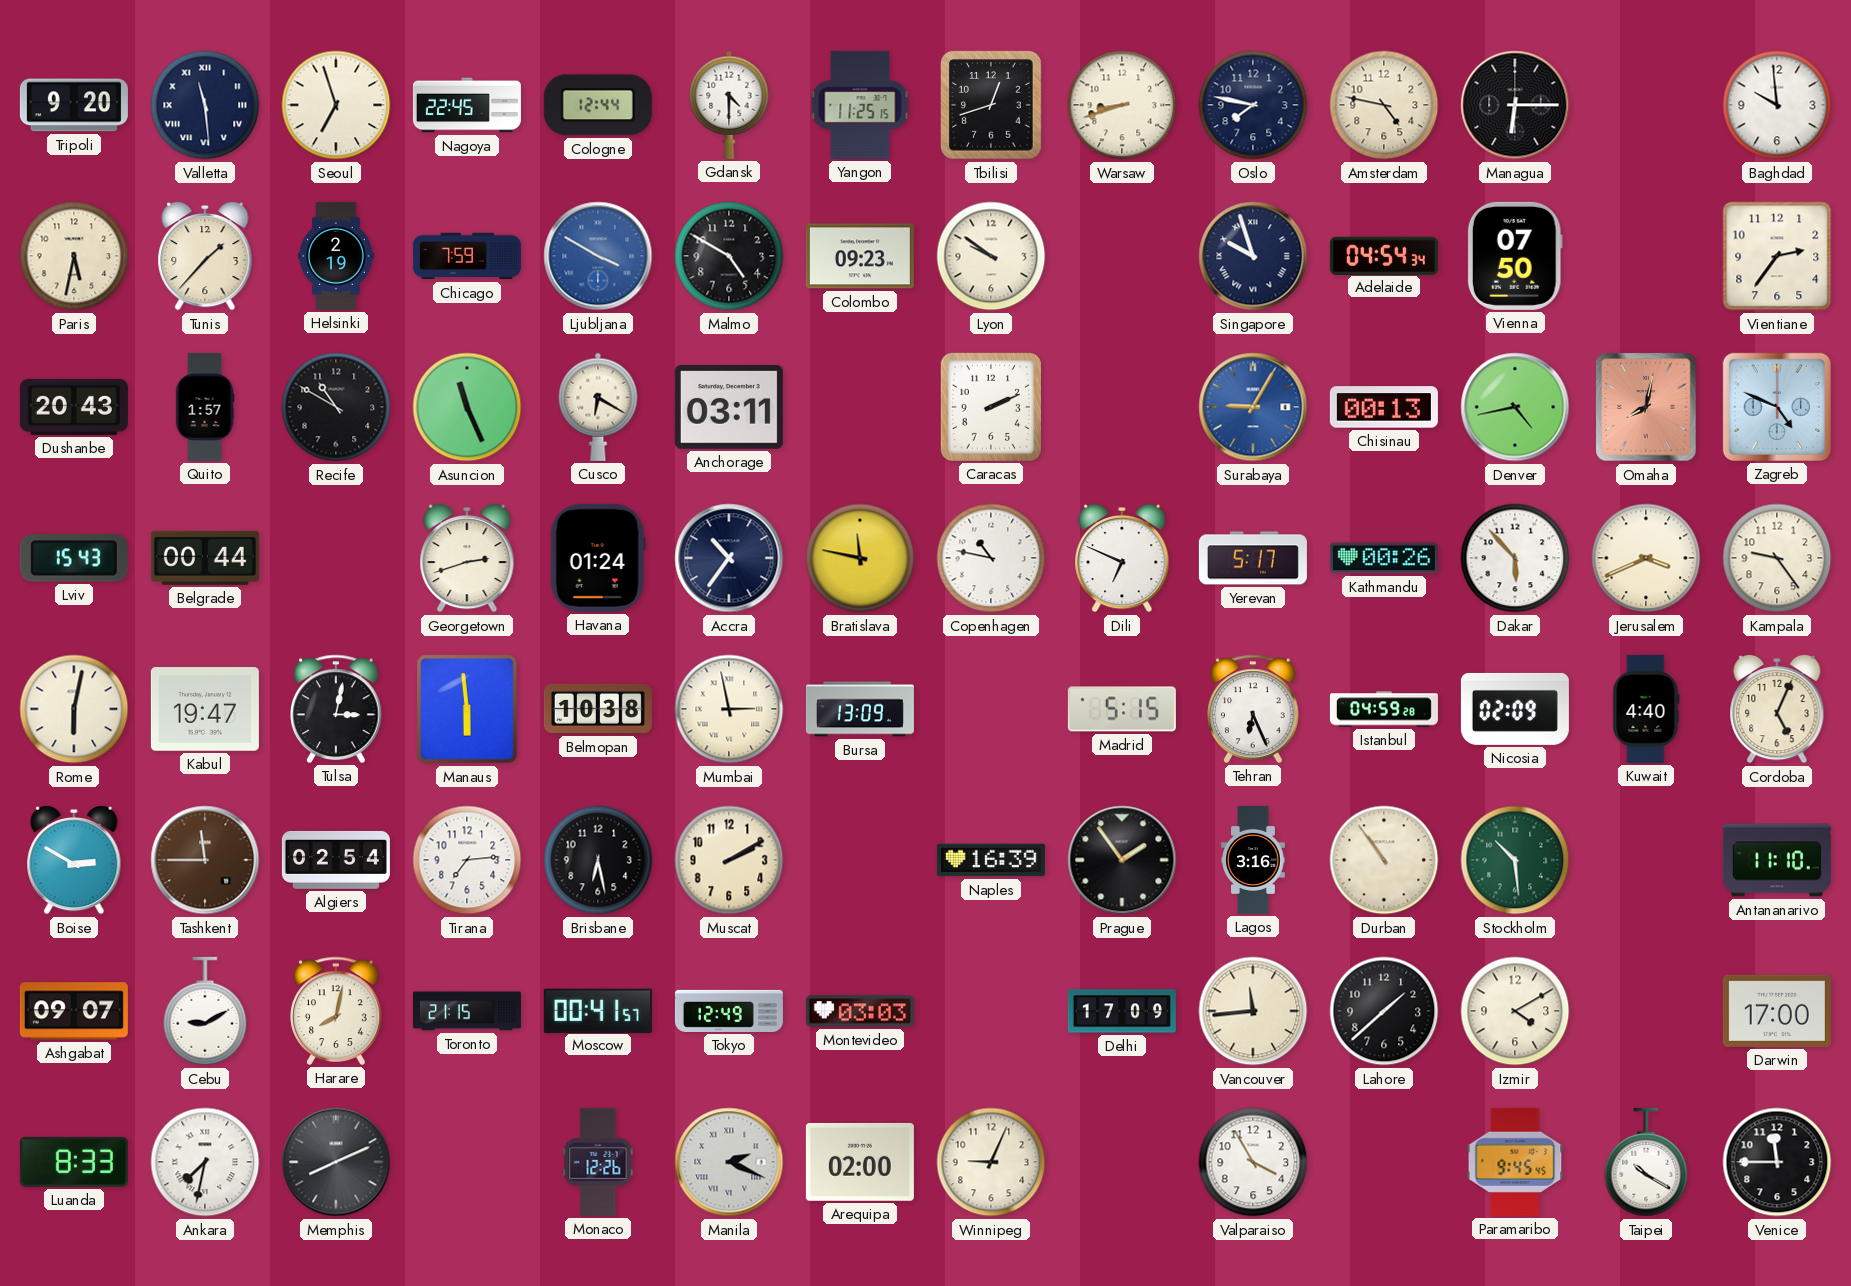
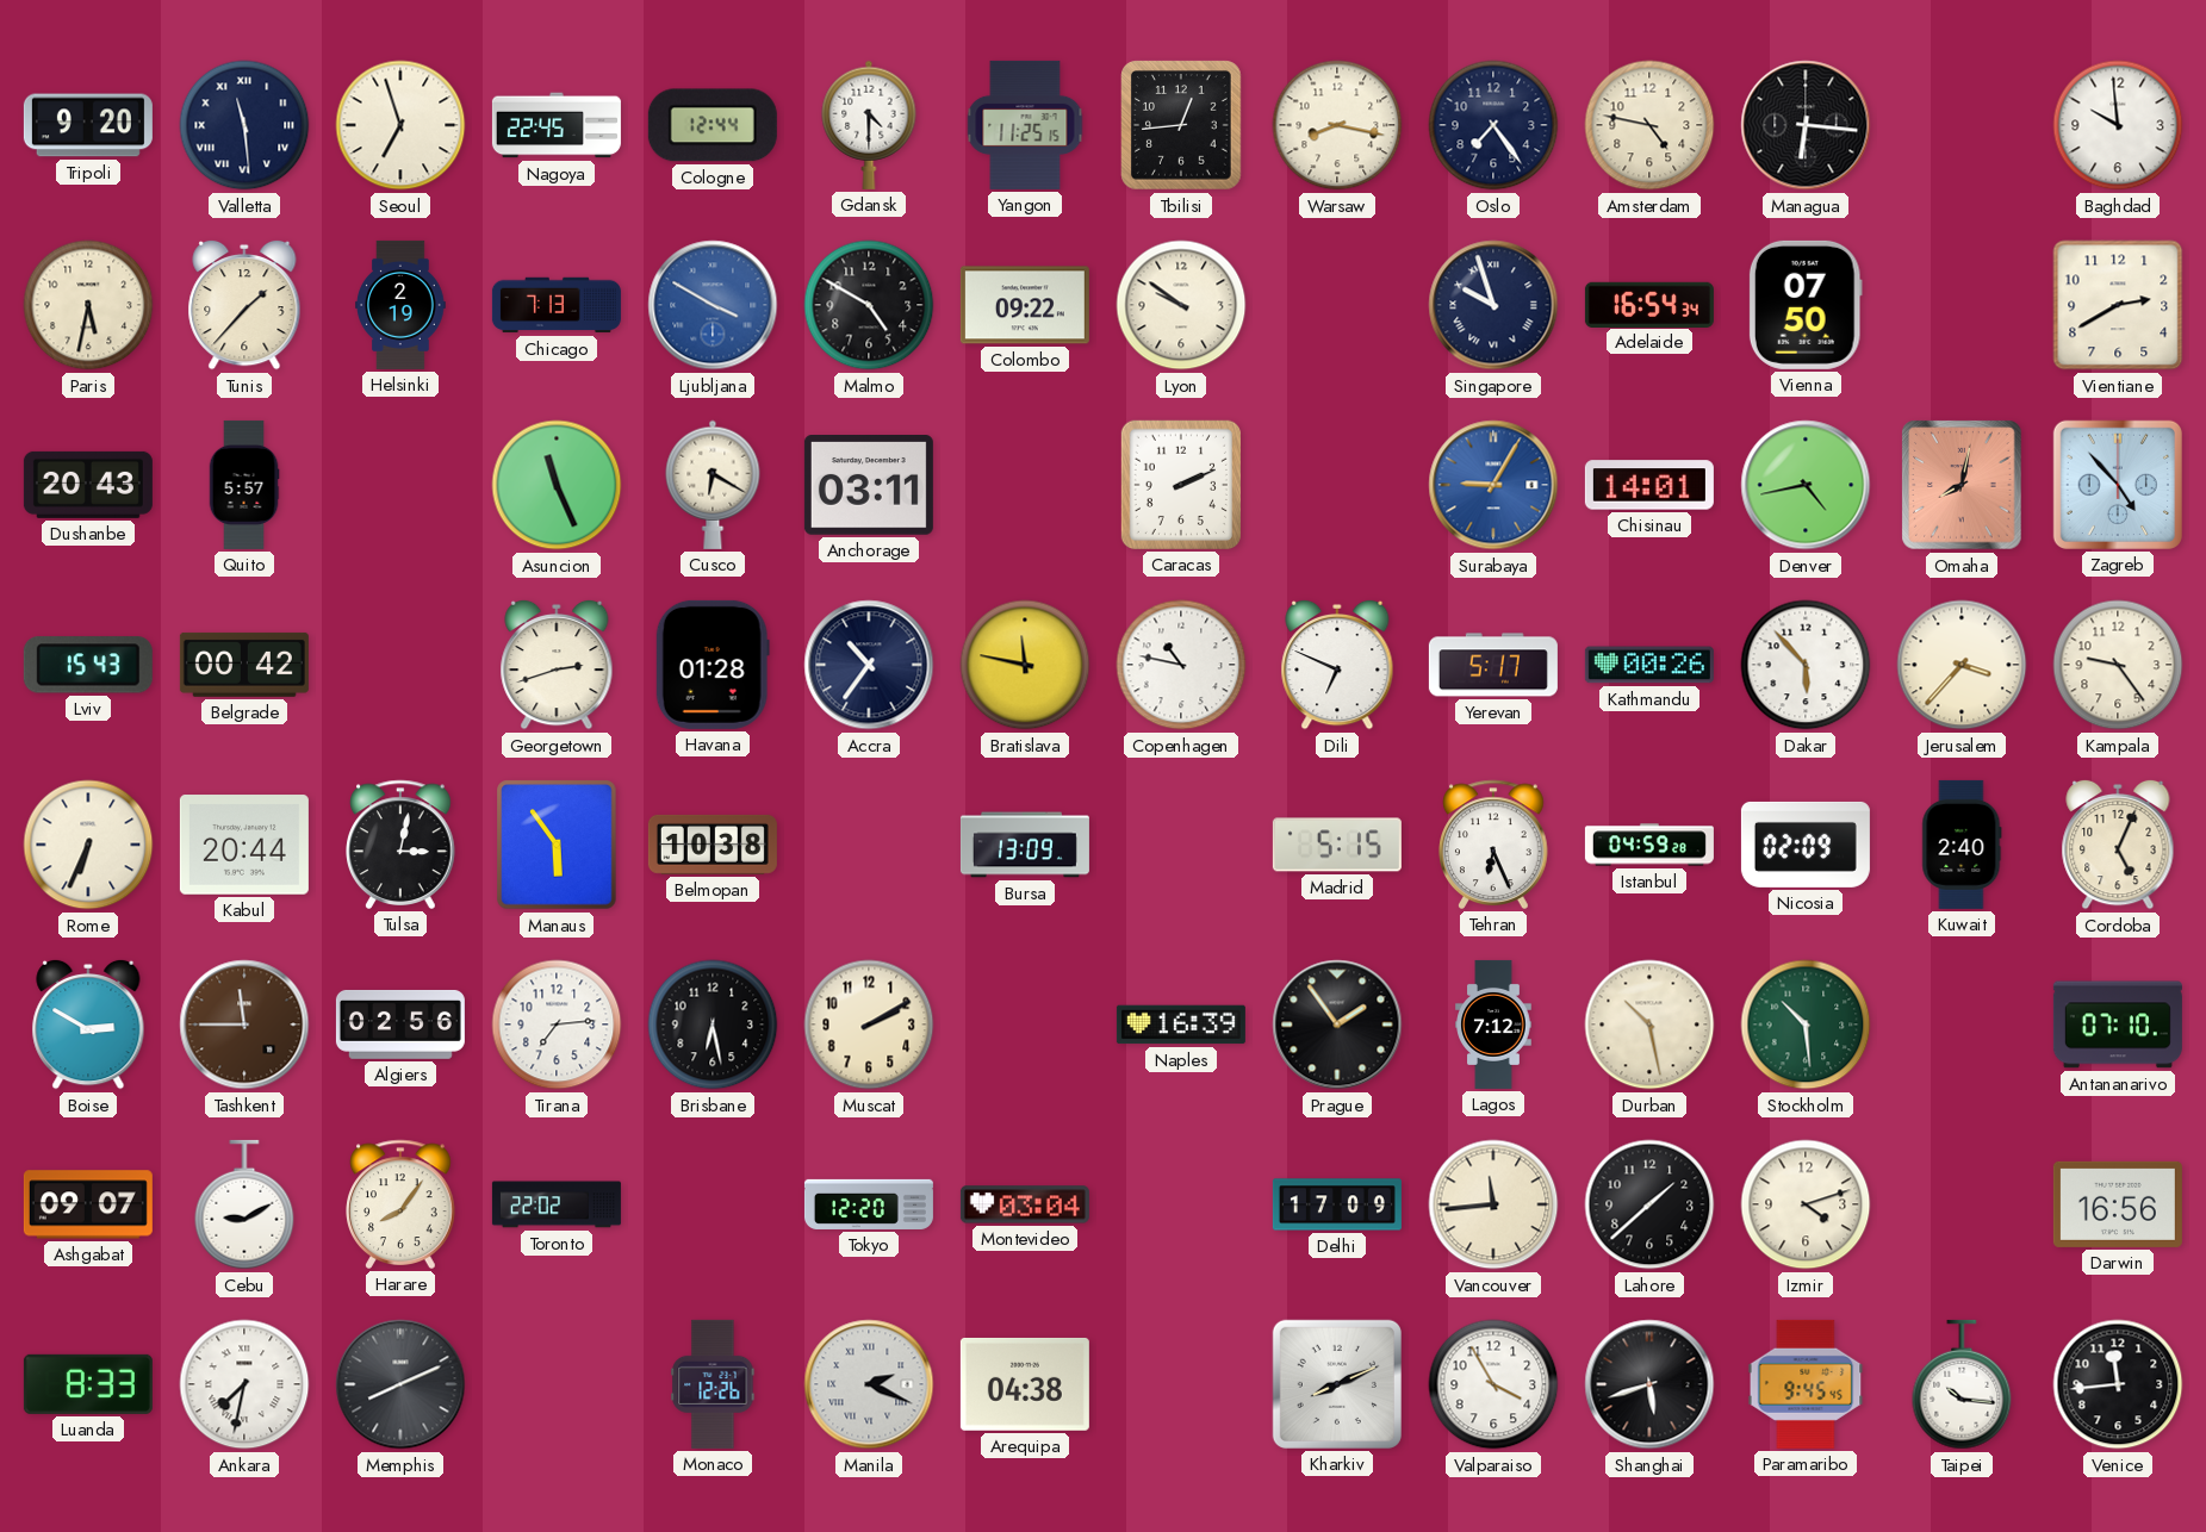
Tbilisi: 12:42 -> 12:44
Warsaw: 8:42 -> 8:17
Oslo: 7:47 -> 7:24
Managua: 6:15 -> 6:16
Chicago: 7:59 -> 7:13
Colombo: 09:23 -> 09:22
Adelaide: 04:54 -> 16:54
Vientiane: 2:36 -> 2:40
Quito: 1:57 -> 5:57
Recife: 10:50 -> none
Chisinau: 00:13 -> 14:01
Zagreb: 4:49 -> 4:53
Belgrade: 00:44 -> 00:42
Havana: 01:24 -> 01:28
Jerusalem: 3:41 -> 3:37
Rome: 6:02 -> 6:34
Kabul: 19:47 -> 20:44
Manaus: 5:59 -> 5:54
Mumbai: 2:58 -> none
Kuwait: 4:40 -> 2:40
Algiers: 02:54 -> 02:56
Lagos: 3:16 -> 7:12
Durban: 10:54 -> 10:28
Antananarivo: 11:10 -> 07:10
Harare: 8:02 -> 8:06
Toronto: 21:15 -> 22:02
Moscow: 00:41 -> none
Tokyo: 12:49 -> 12:20
Montevideo: 03:03 -> 03:04
Izmir: 4:10 -> 4:12
Darwin: 17:00 -> 16:56
Arequipa: 02:00 -> 04:38
Winnipeg: 9:04 -> none
Kharkiv: none -> 8:11
Shanghai: none -> 5:42
Taipei: 10:20 -> 10:16
Venice: 11:45 -> 11:44
